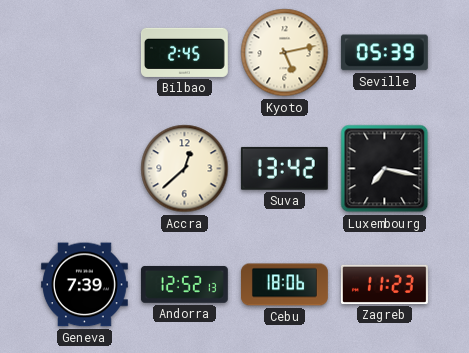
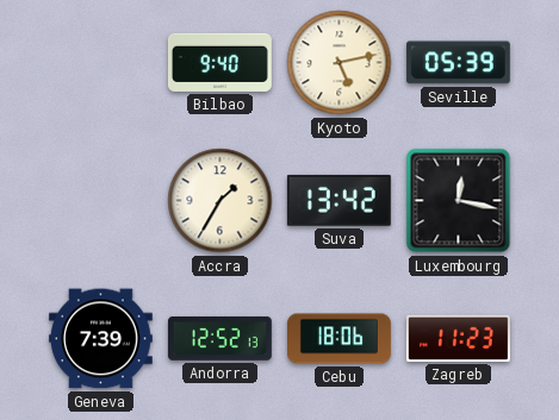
Bilbao: 2:45 -> 9:40
Accra: 12:38 -> 1:35
Luxembourg: 7:17 -> 12:17
